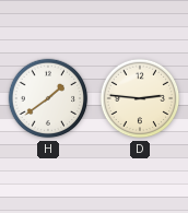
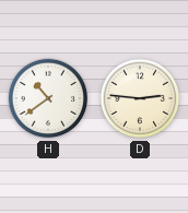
H: 1:39 -> 10:39
